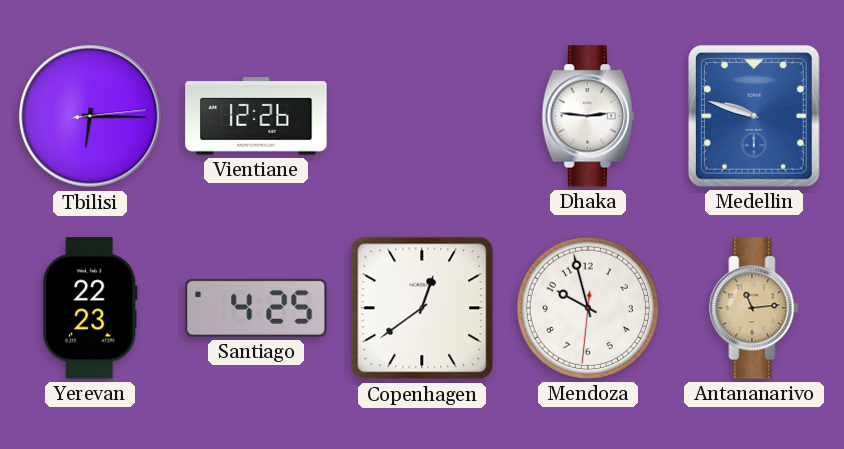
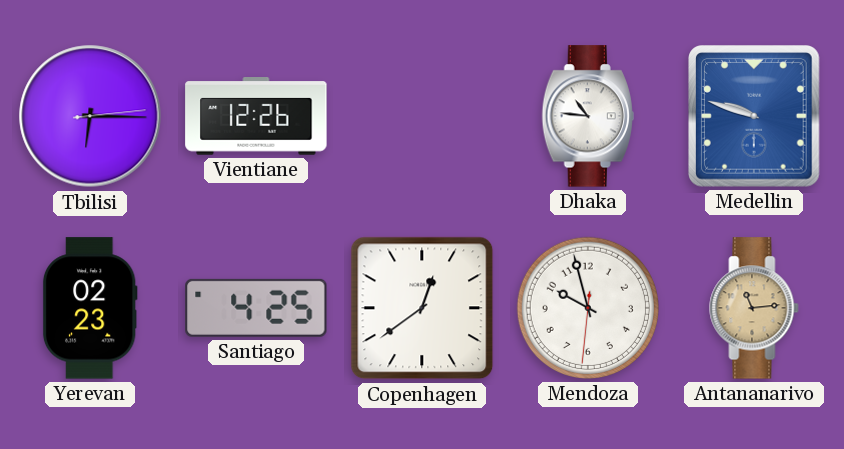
Dhaka: 2:46 -> 10:46
Yerevan: 22:23 -> 02:23
